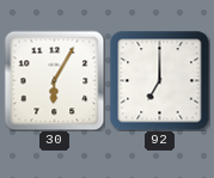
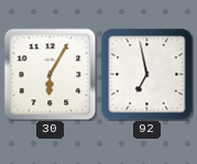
92: 7:00 -> 6:58
